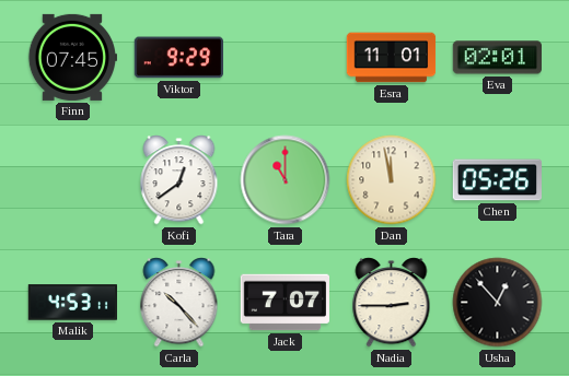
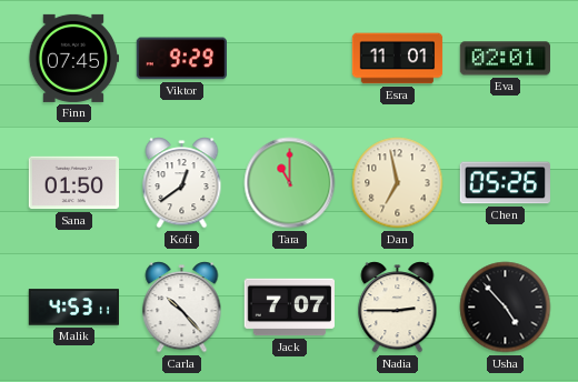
Sana: none -> 01:50
Dan: 11:58 -> 6:58
Usha: 12:53 -> 4:53
